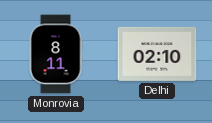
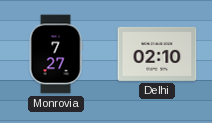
Monrovia: 8:11 -> 7:27
